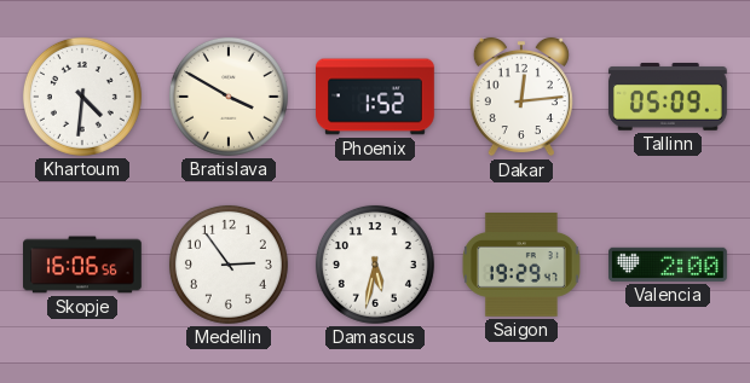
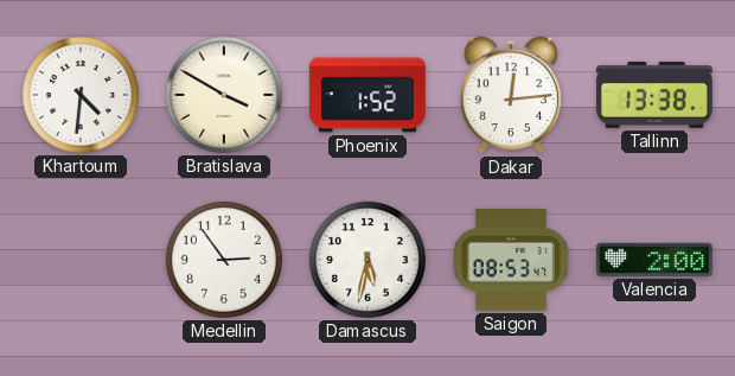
Tallinn: 05:09 -> 13:38
Skopje: 16:06 -> none
Saigon: 19:29 -> 08:53
